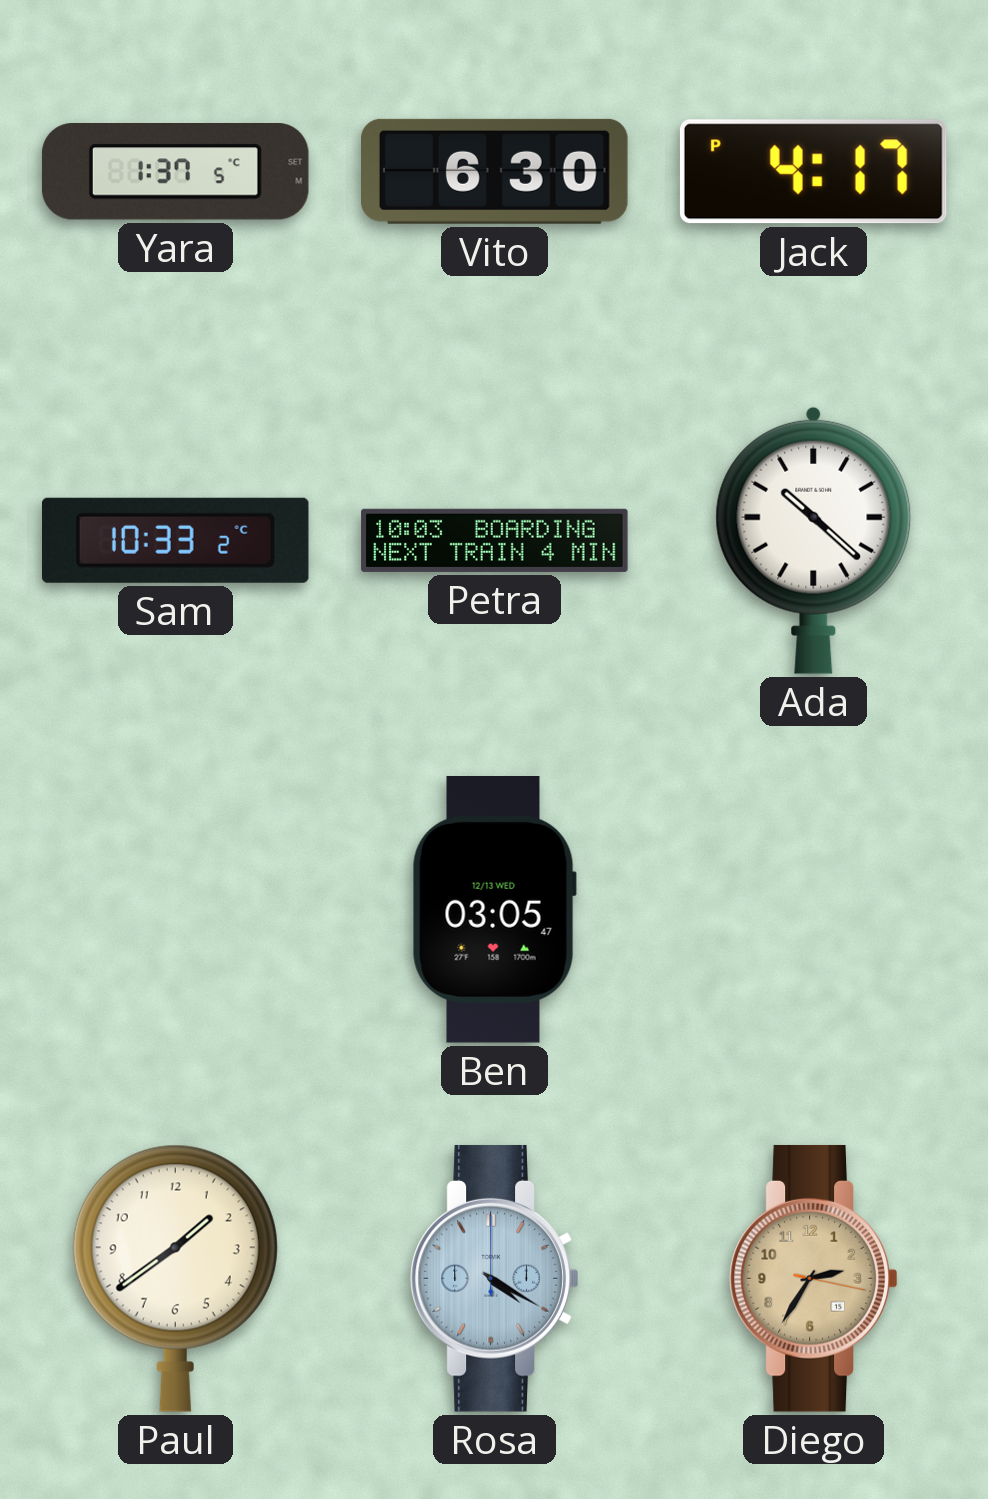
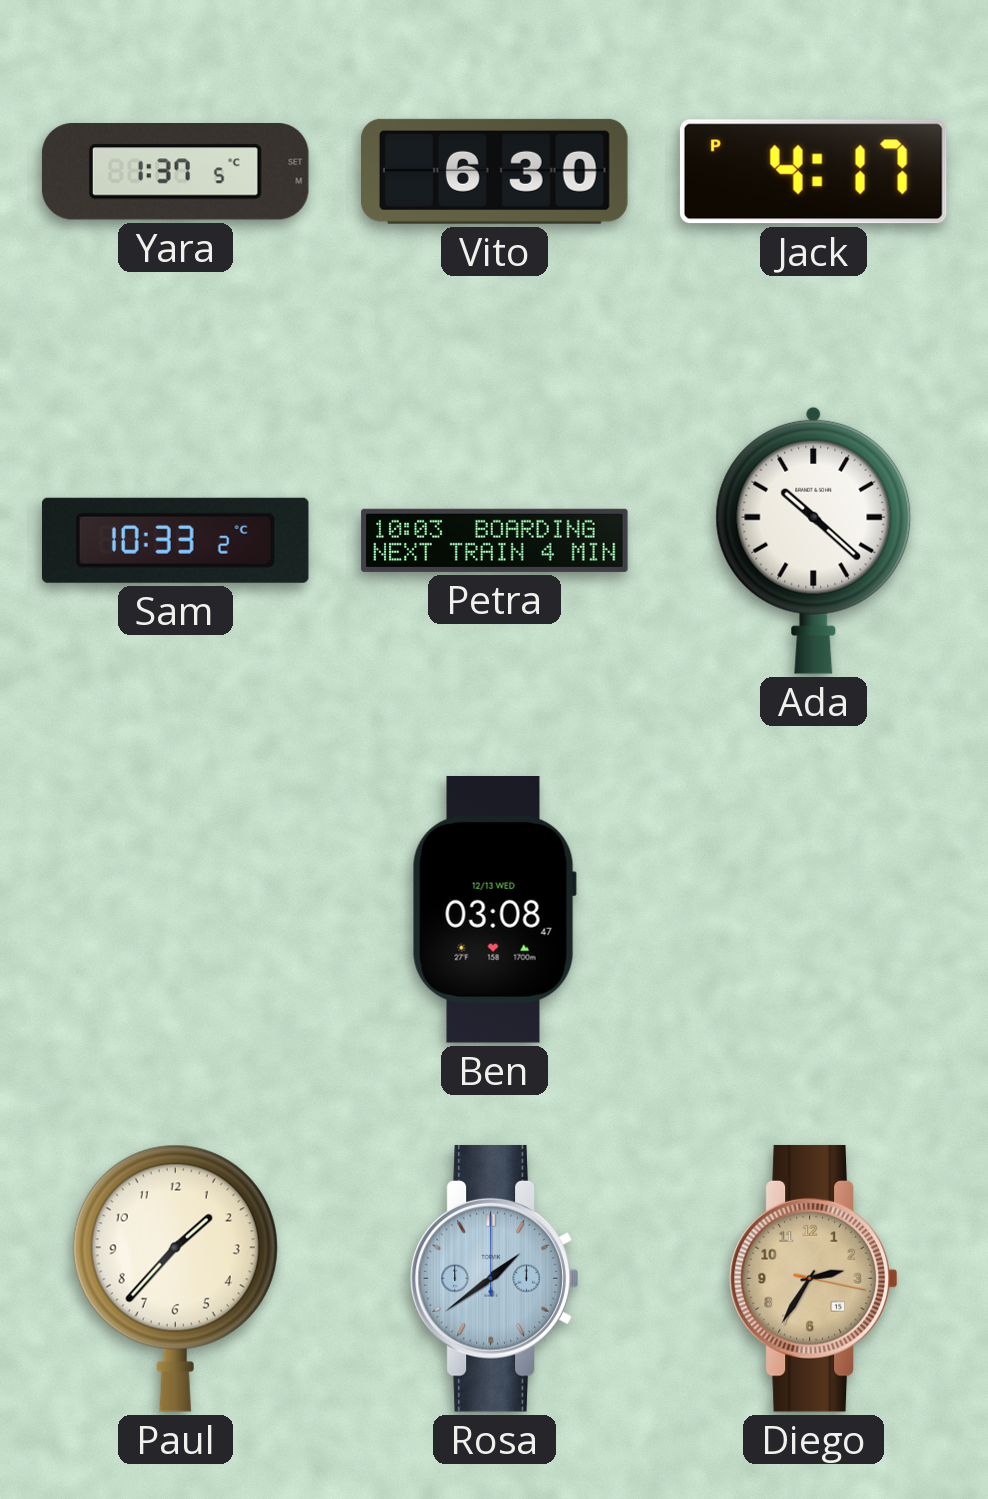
Ben: 03:05 -> 03:08
Paul: 1:39 -> 1:37
Rosa: 4:20 -> 1:39
